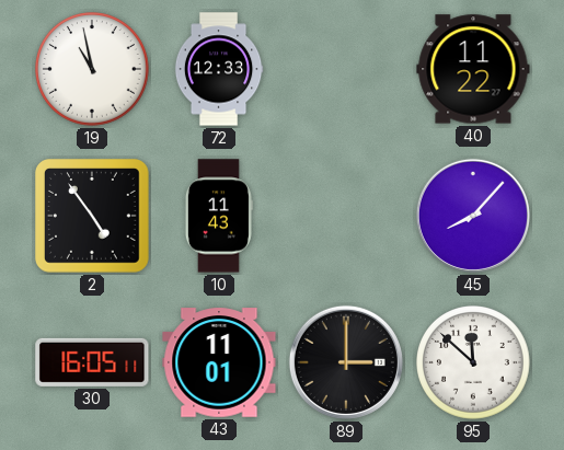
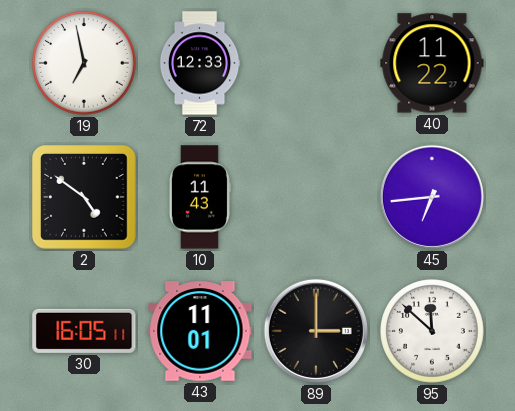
19: 10:58 -> 6:58
2: 4:54 -> 4:51
45: 8:07 -> 6:44
